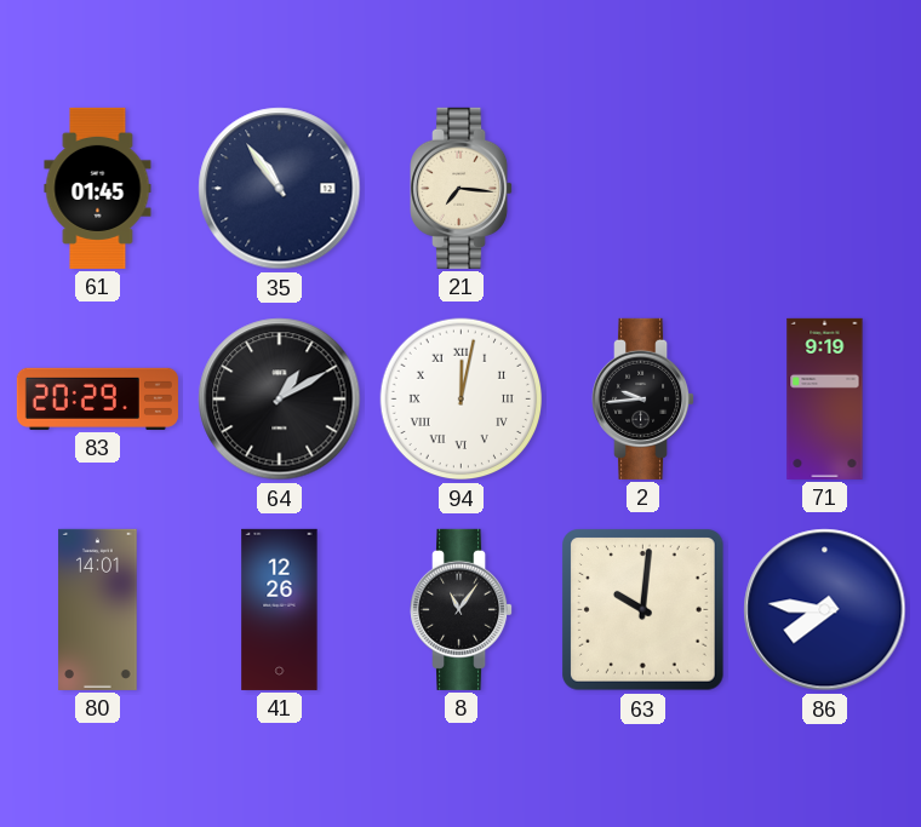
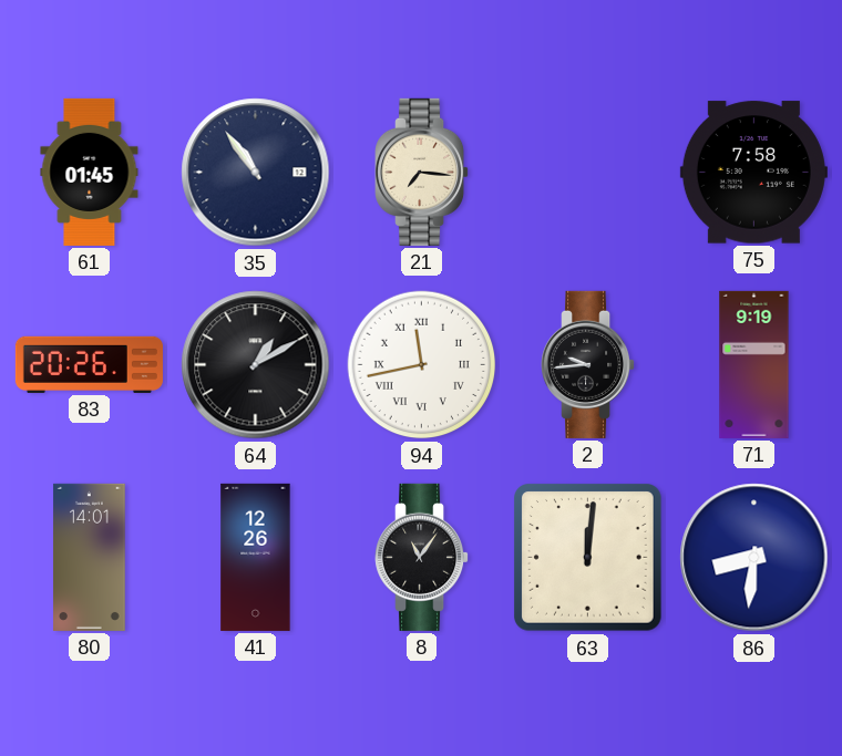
75: none -> 7:58
83: 20:29 -> 20:26
94: 12:02 -> 11:43
63: 10:01 -> 12:01
86: 7:46 -> 8:31
